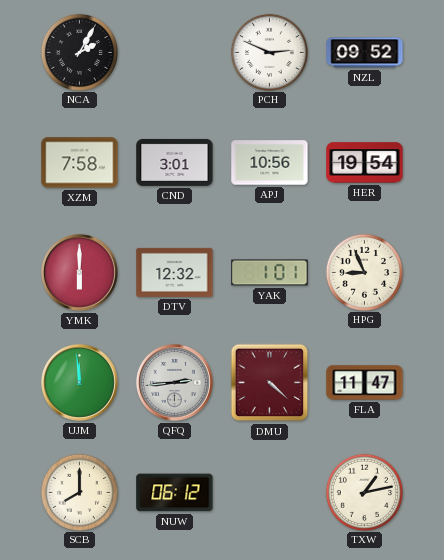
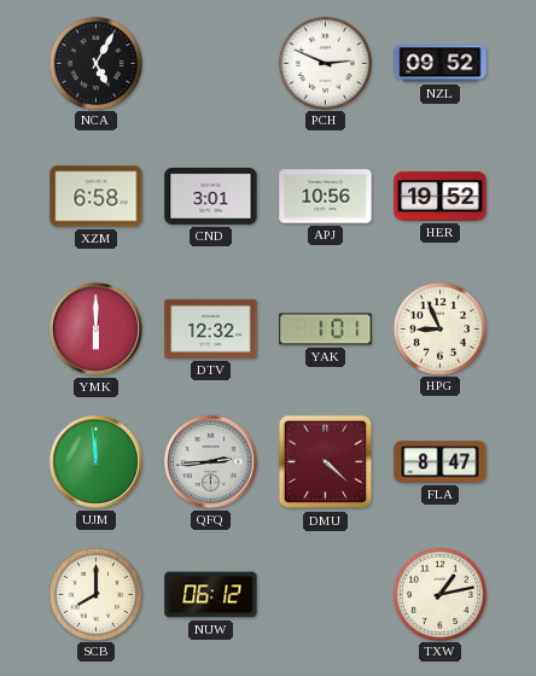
NCA: 2:05 -> 5:05
XZM: 7:58 -> 6:58
HER: 19:54 -> 19:52
FLA: 11:47 -> 8:47
